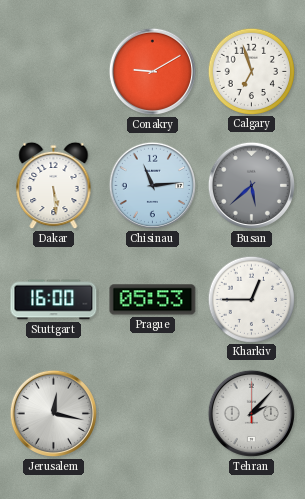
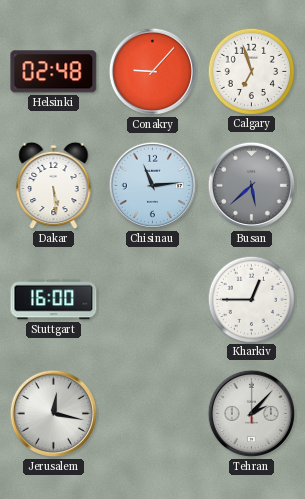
Helsinki: none -> 02:48
Conakry: 9:10 -> 9:07
Prague: 05:53 -> none
